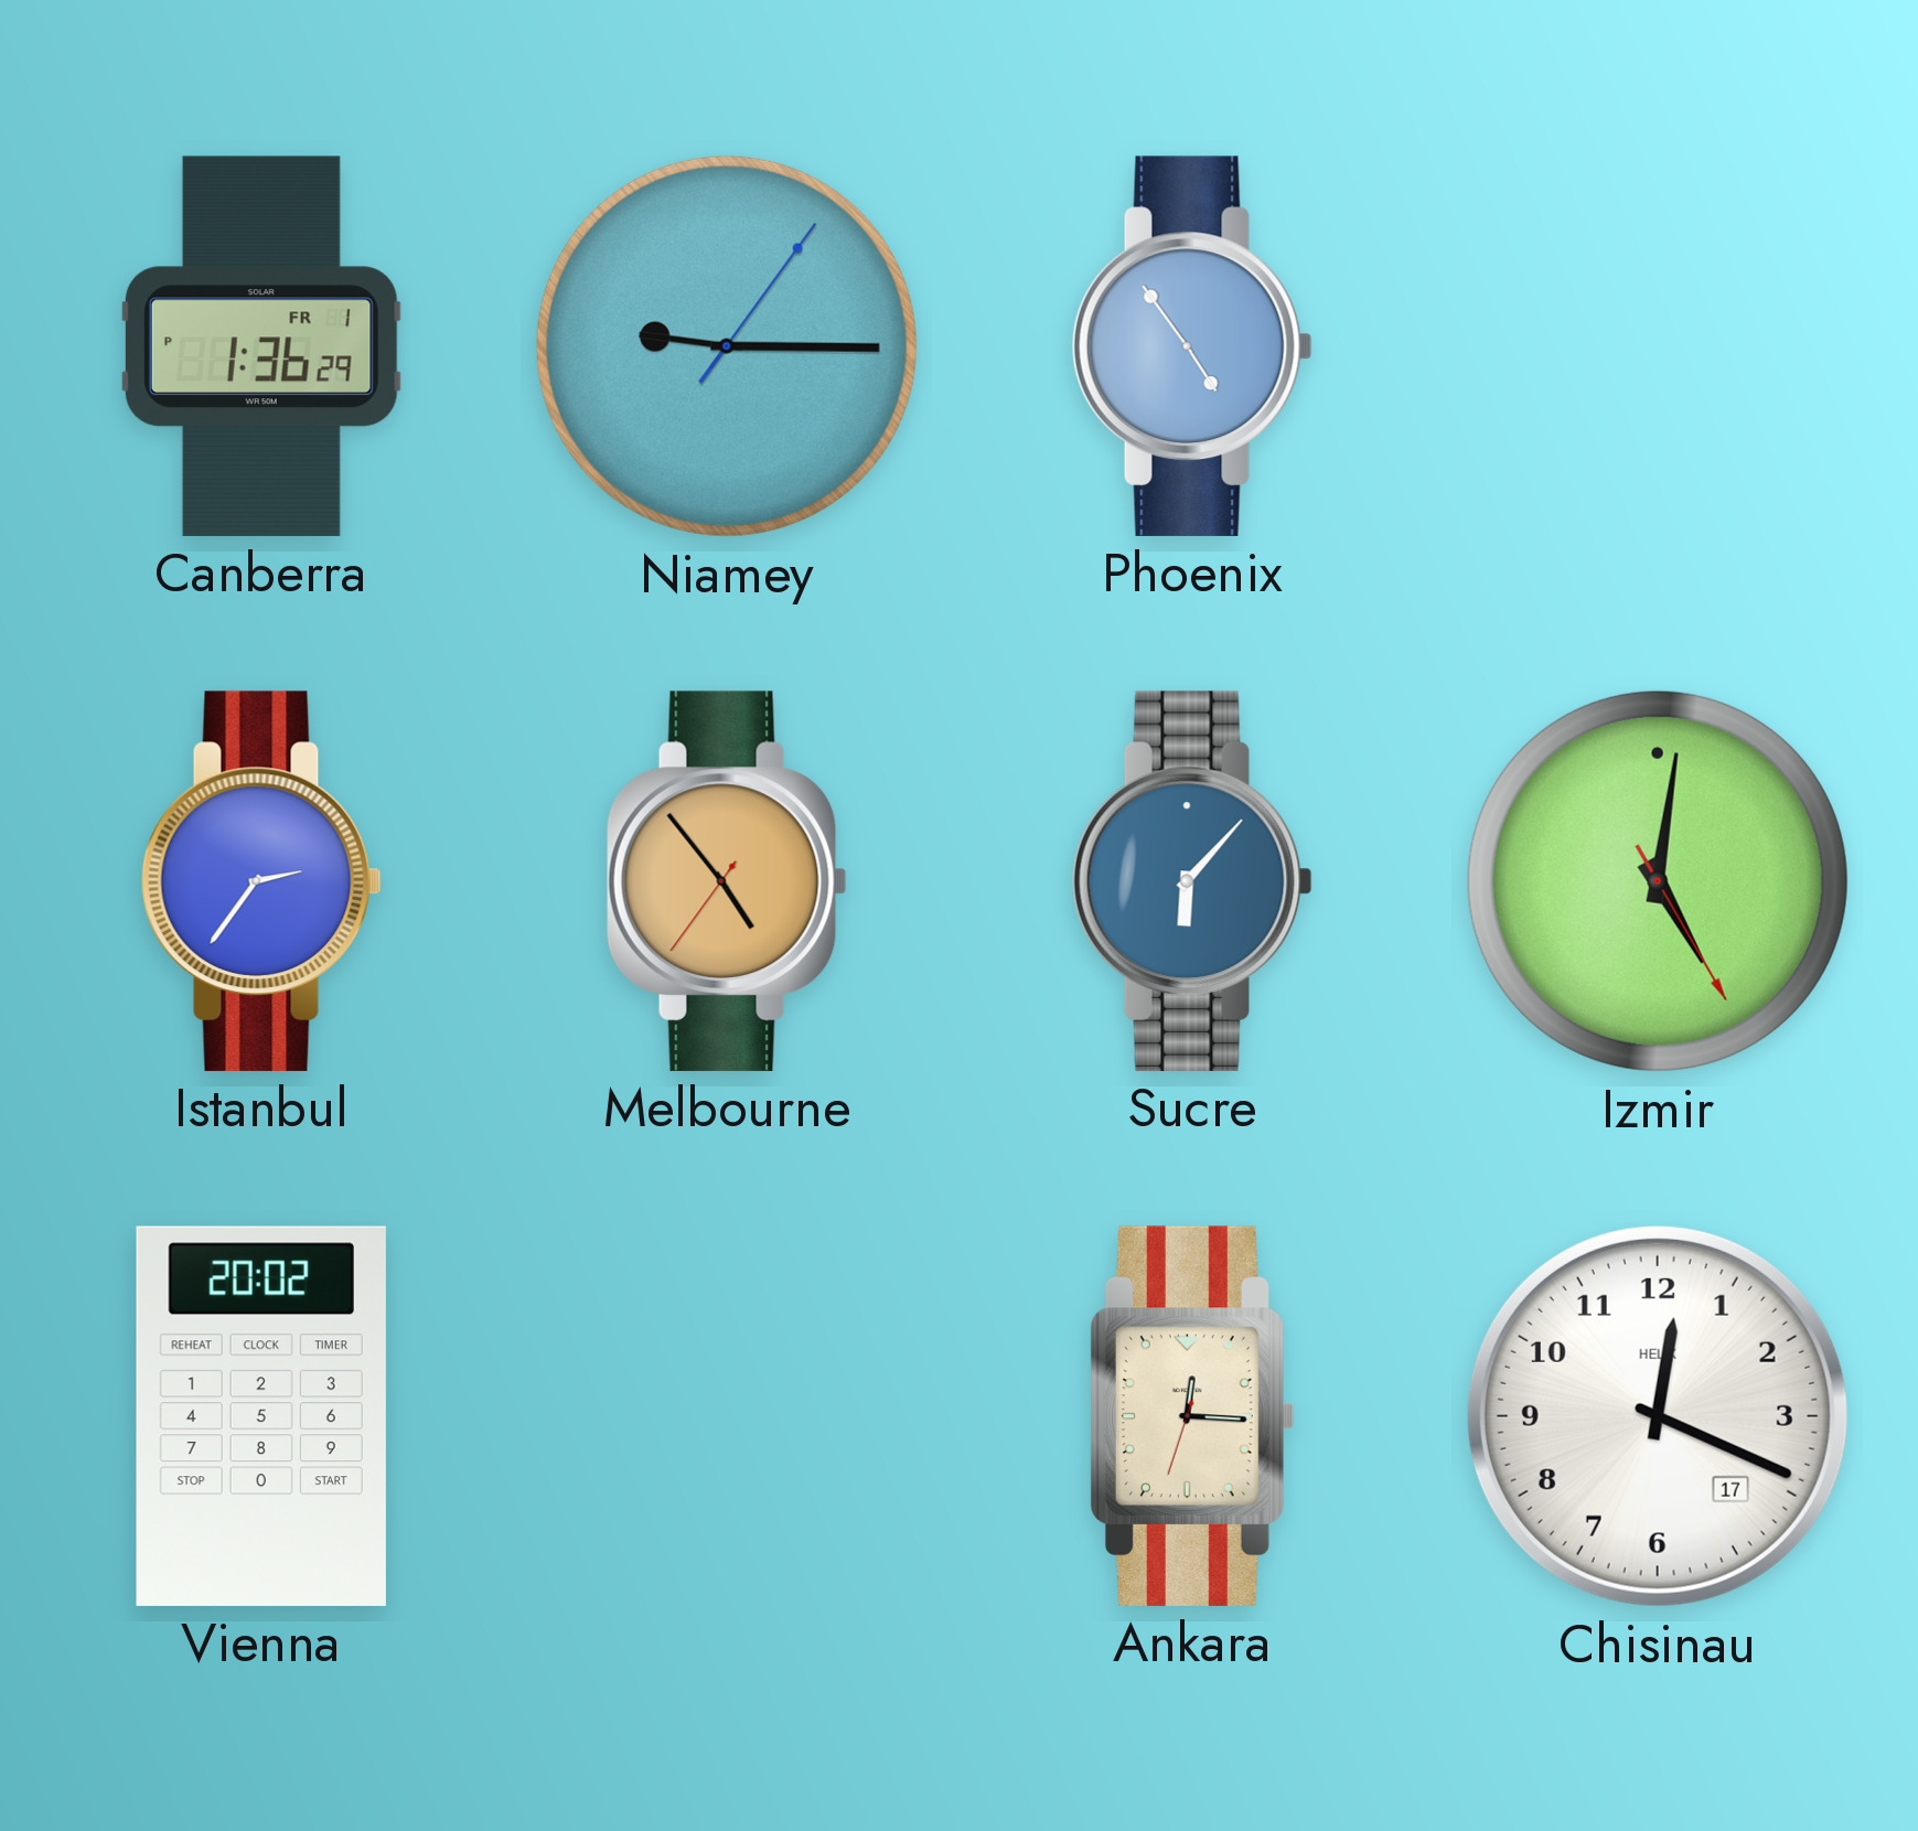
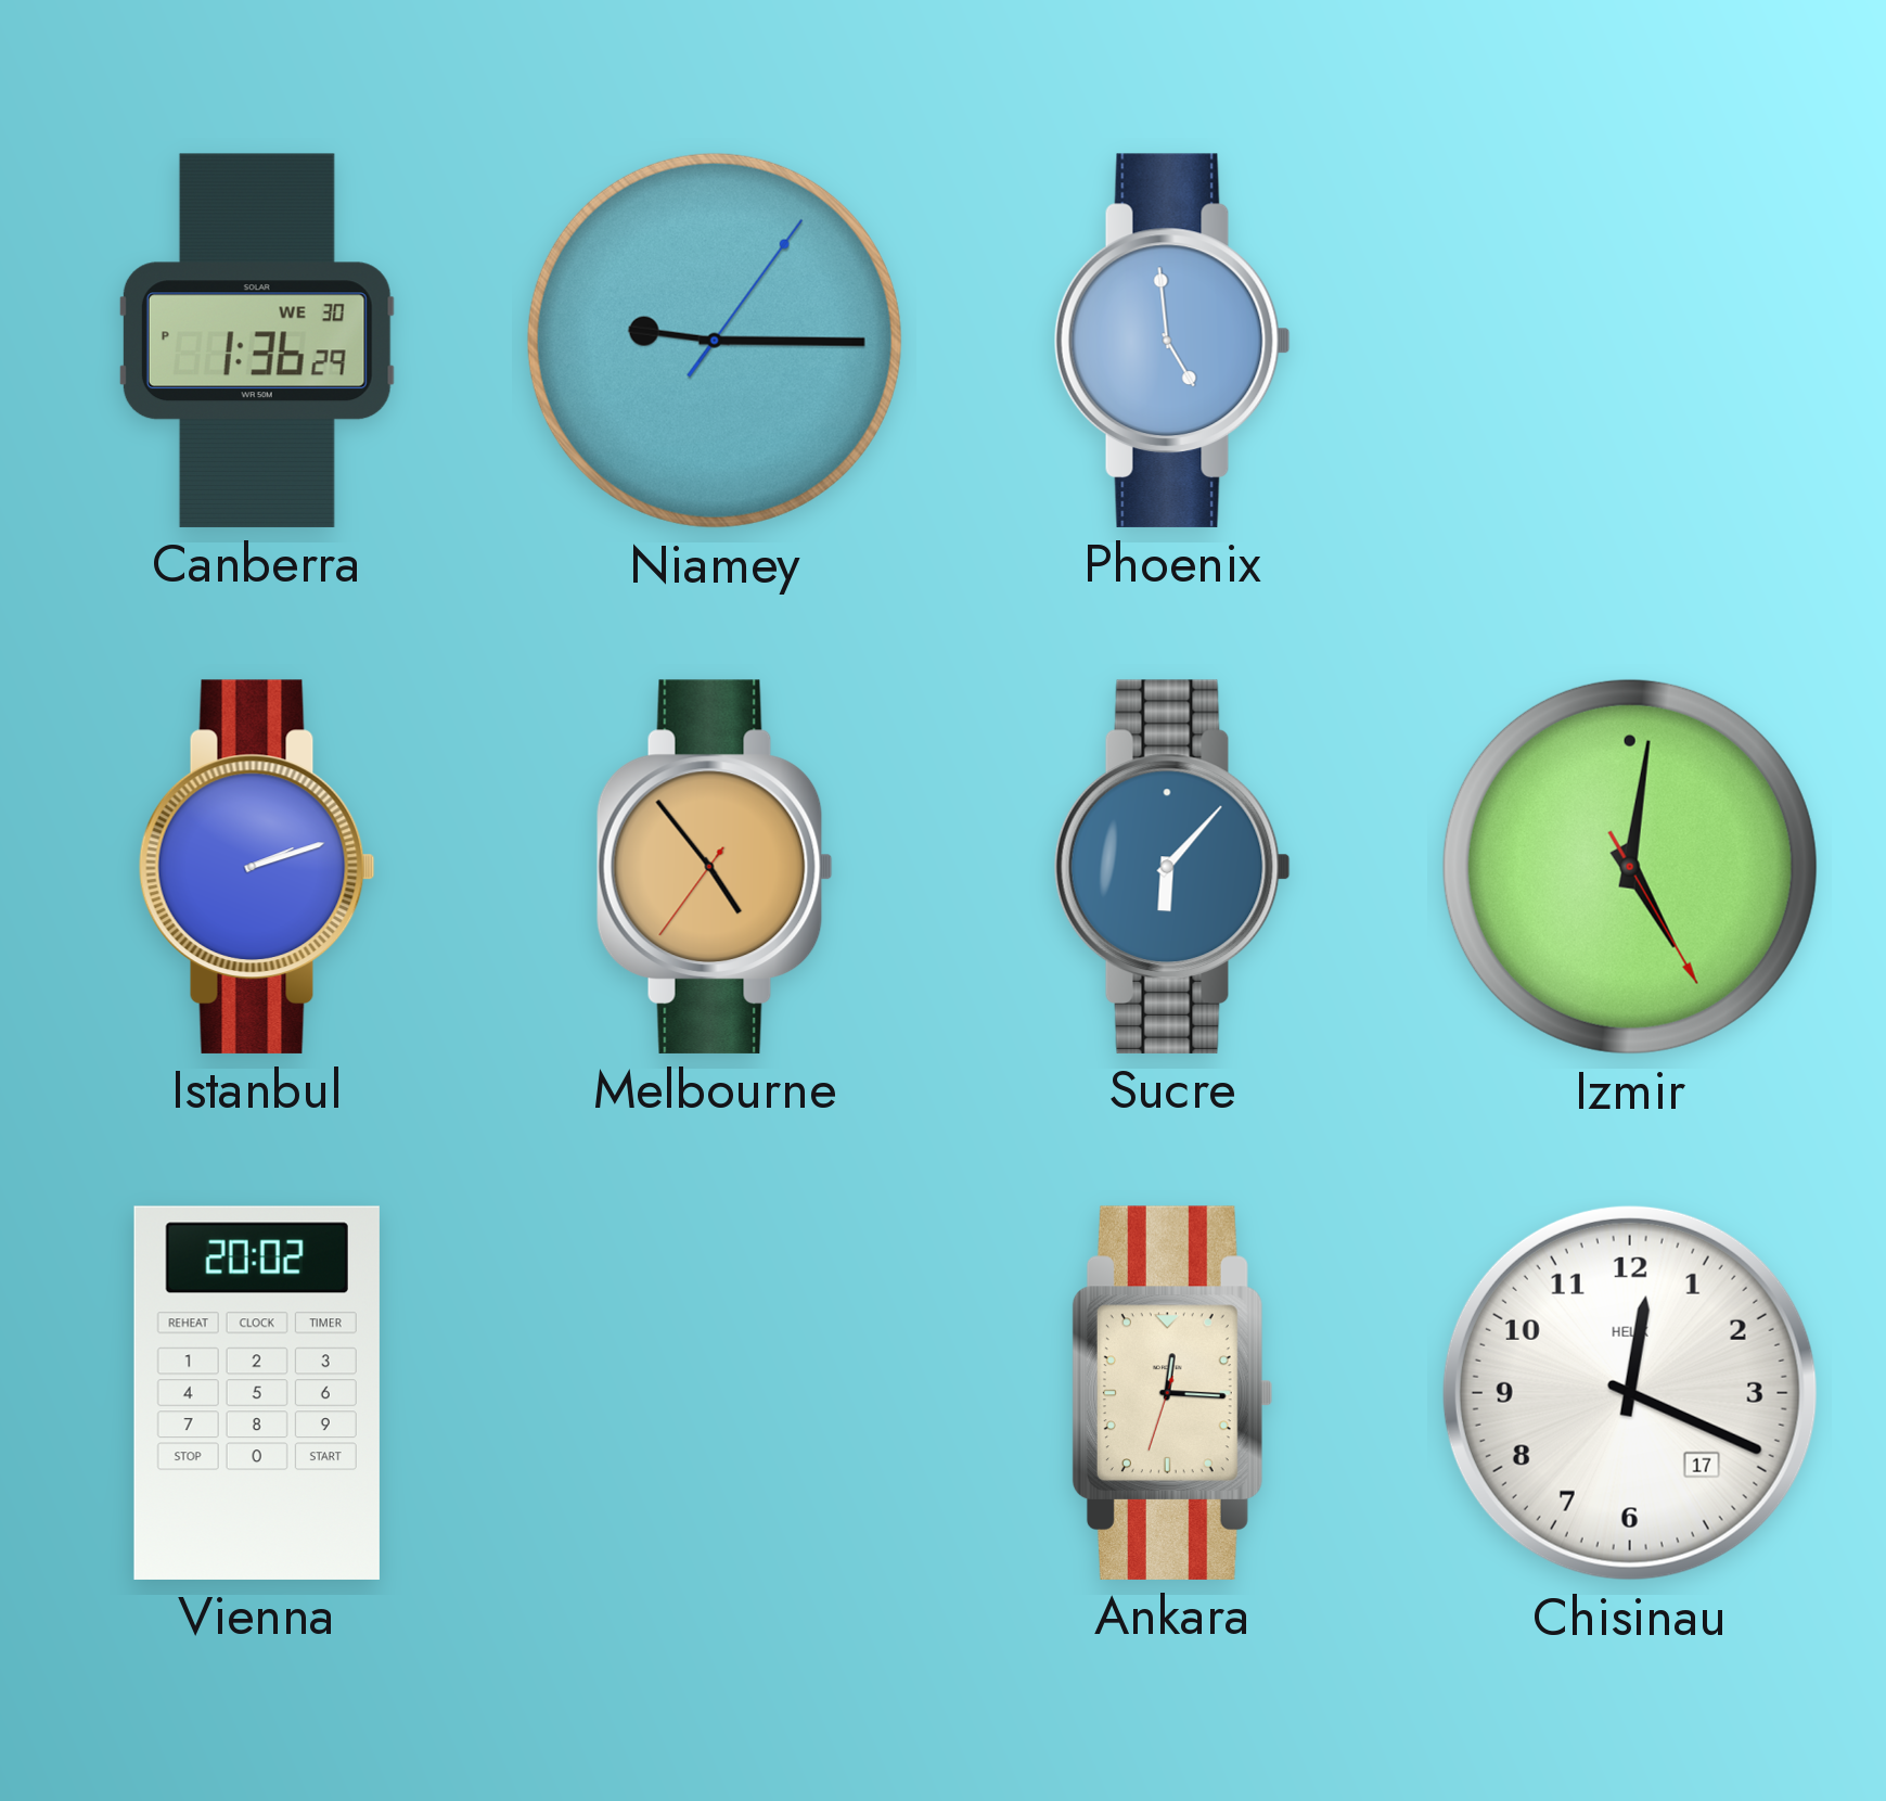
Canberra date: FR 1 -> WE 30
Phoenix: 4:54 -> 4:59
Istanbul: 2:36 -> 2:12
